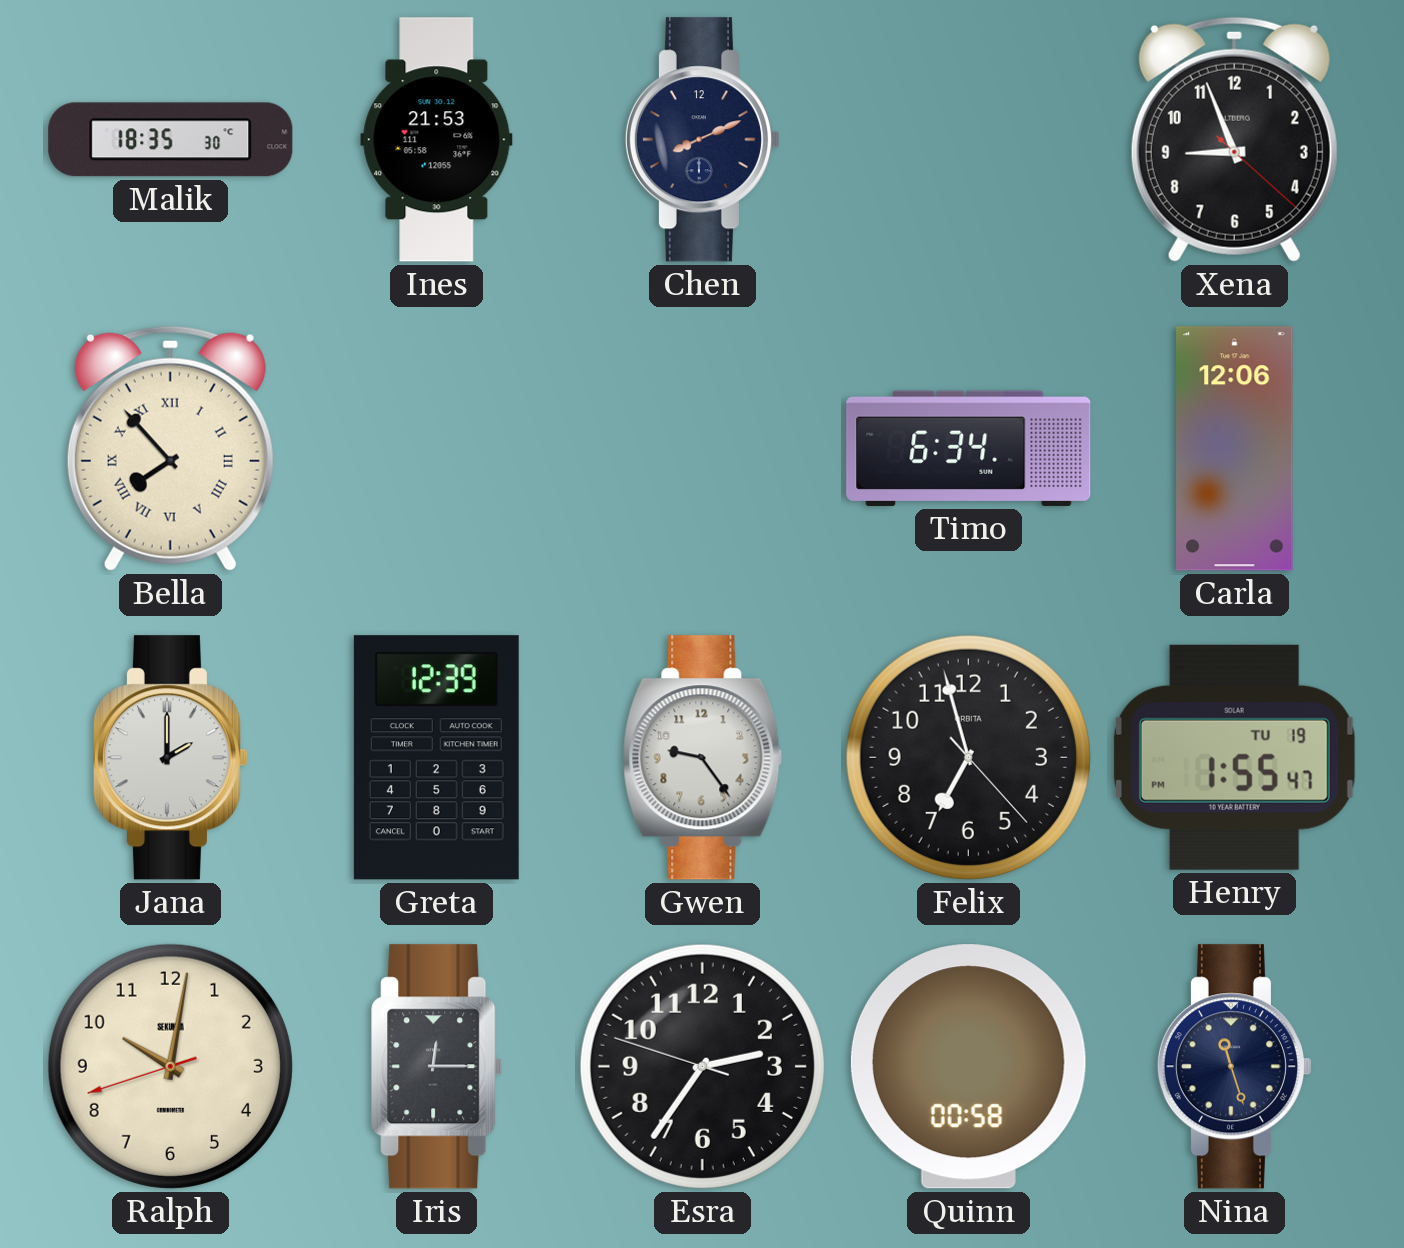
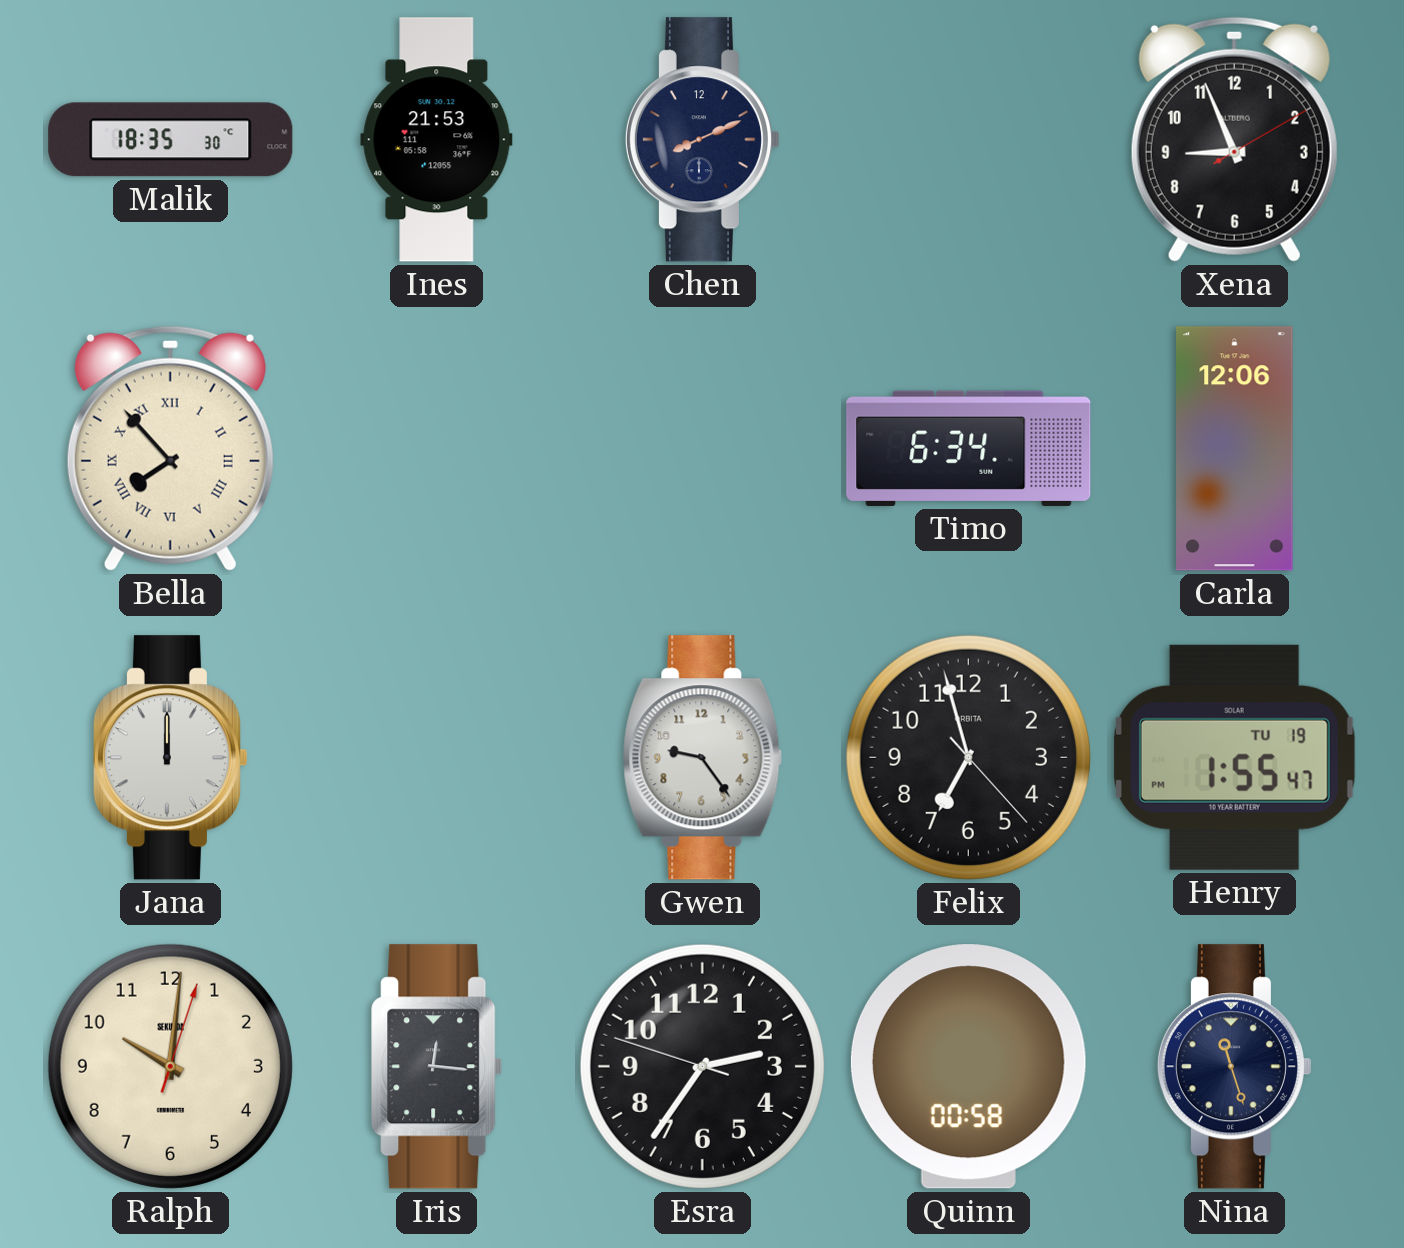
Xena: 8:56:22 -> 8:56:10
Jana: 2:00 -> 12:00
Greta: 12:39 -> none
Ralph: 10:01:42 -> 10:01:03
Iris: 12:15 -> 12:16
